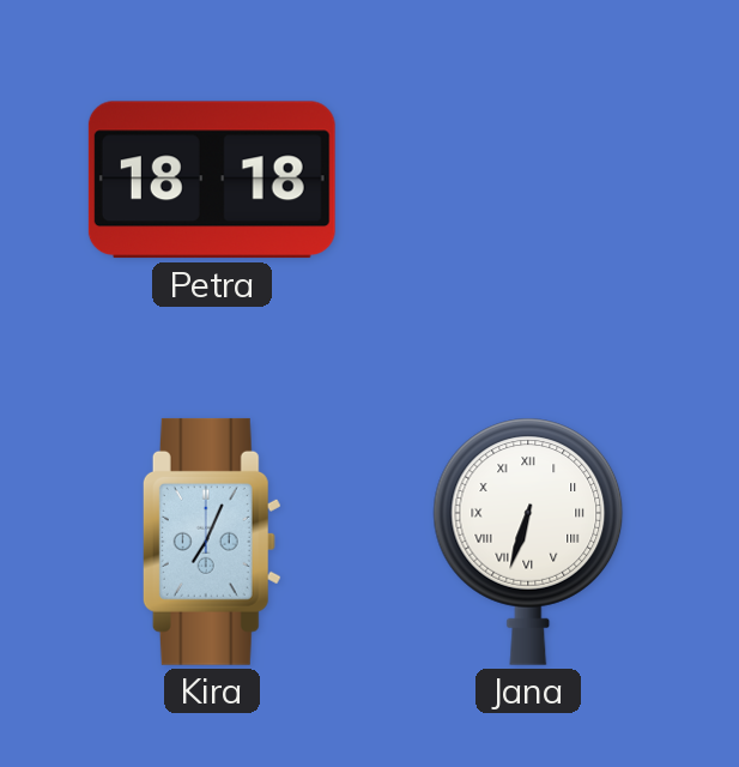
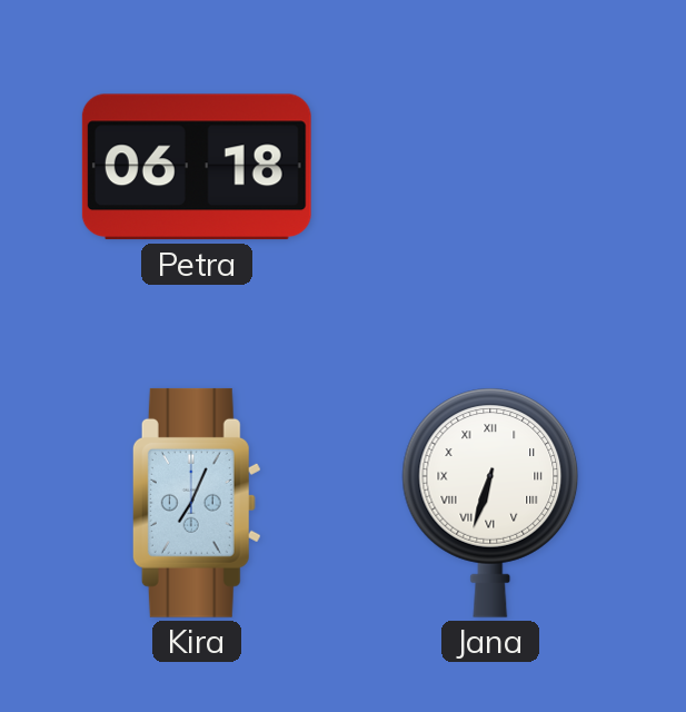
Petra: 18:18 -> 06:18
